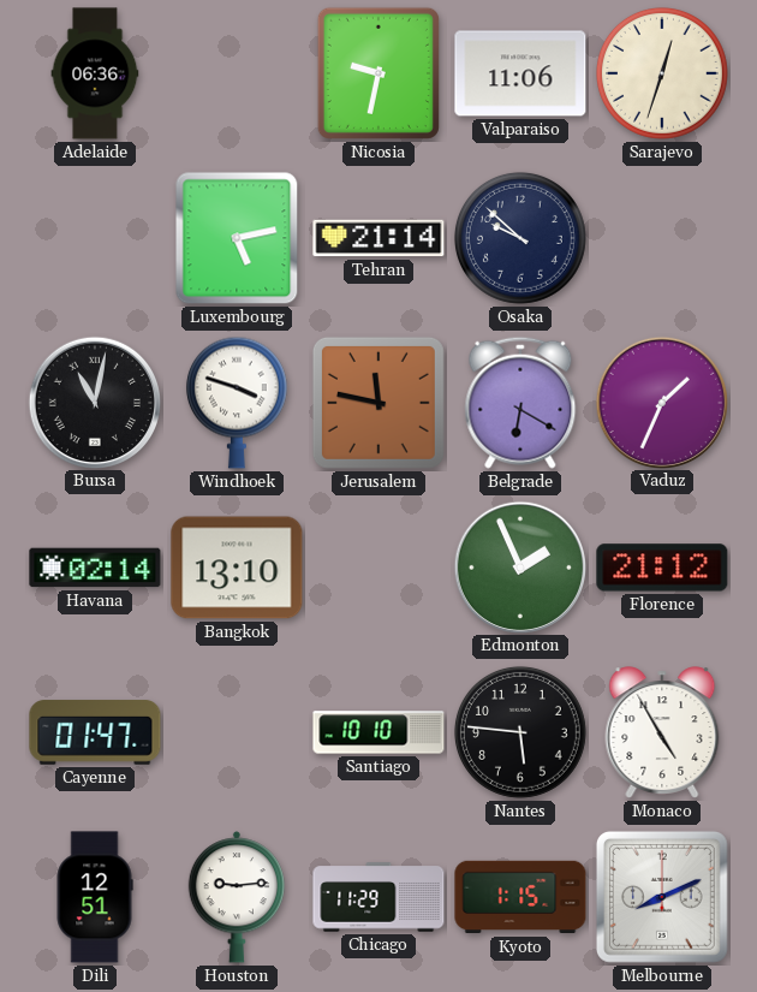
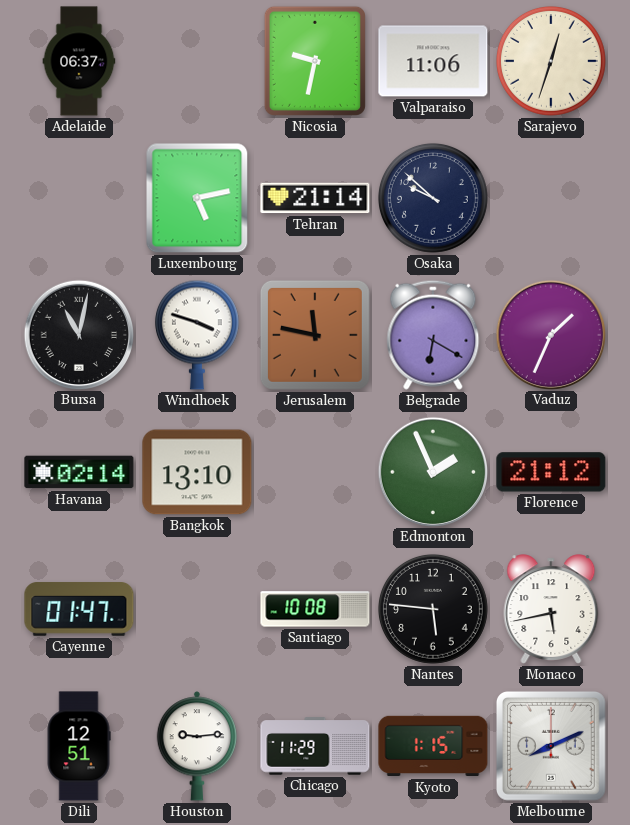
Adelaide: 06:36 -> 06:37
Santiago: 10:10 -> 10:08
Monaco: 4:55 -> 5:43
